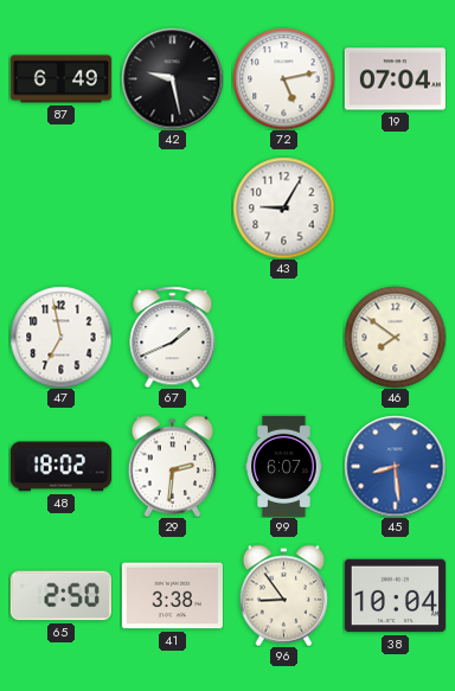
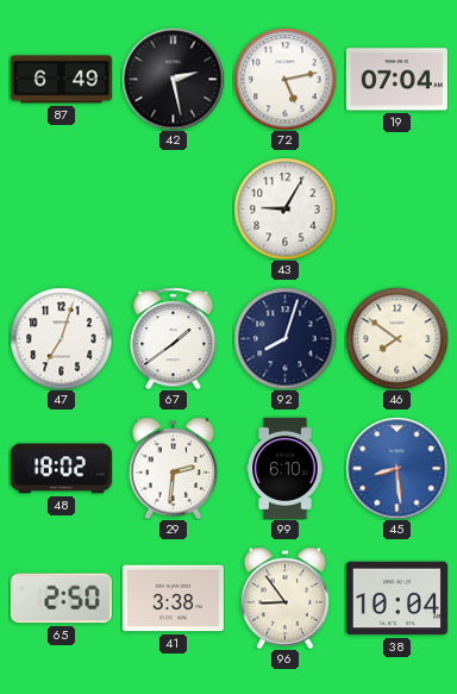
42: 9:28 -> 2:28
47: 6:58 -> 7:03
67: 1:41 -> 1:39
92: none -> 8:03
99: 6:07 -> 6:10
